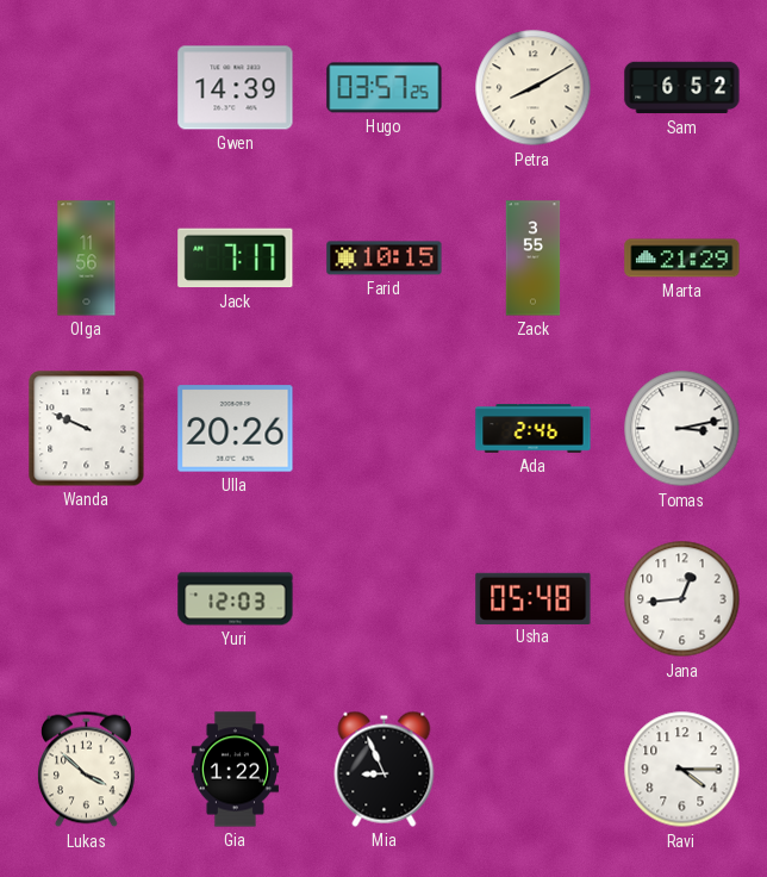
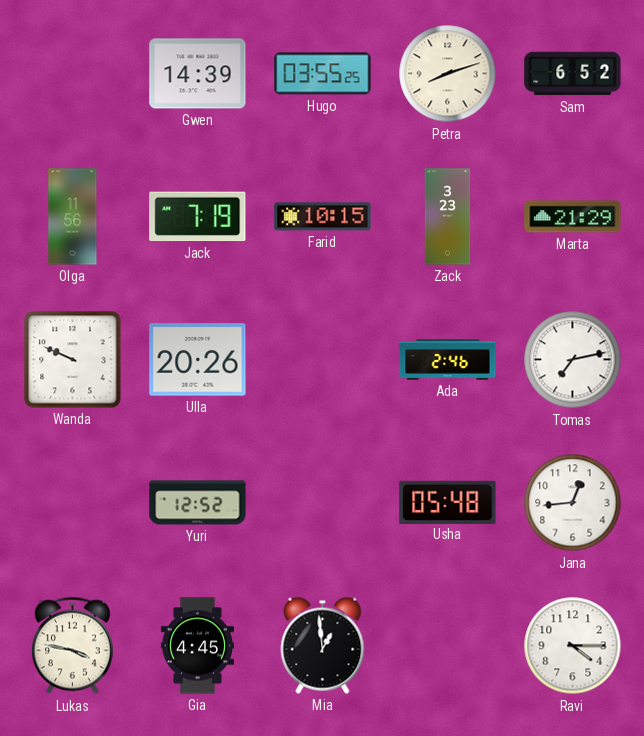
Hugo: 03:57 -> 03:55
Petra: 8:10 -> 8:12
Jack: 7:17 -> 7:19
Zack: 3:55 -> 3:23
Tomas: 3:13 -> 7:13
Yuri: 12:03 -> 12:52
Lukas: 3:52 -> 3:47
Gia: 1:22 -> 4:45
Mia: 8:56 -> 12:59
